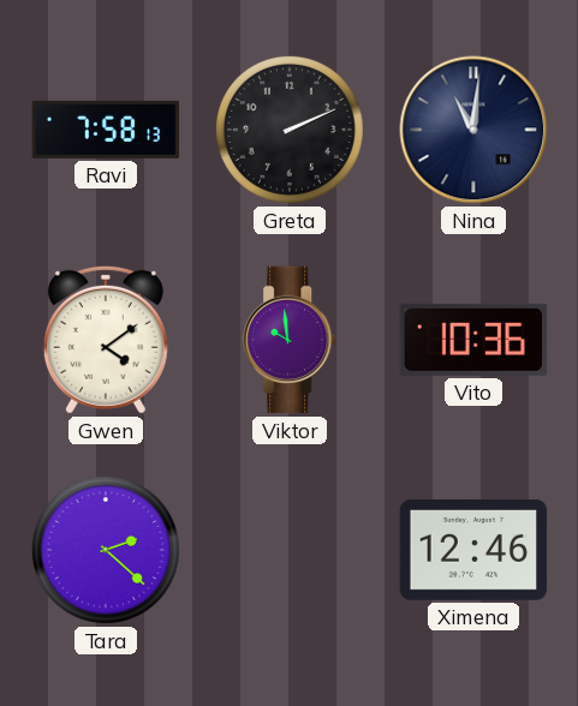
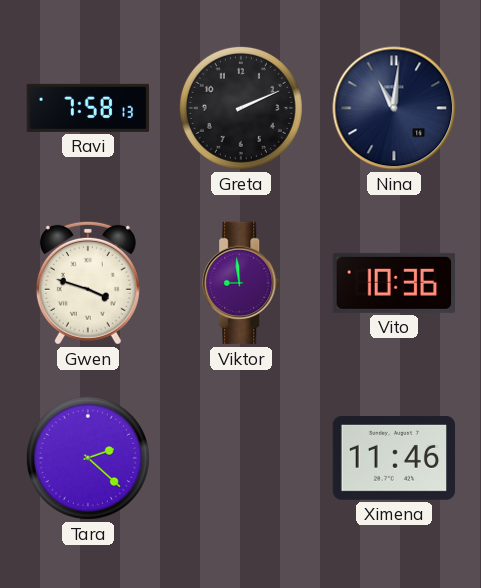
Gwen: 4:09 -> 3:48
Viktor: 9:59 -> 8:59
Ximena: 12:46 -> 11:46
